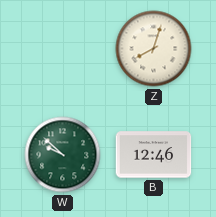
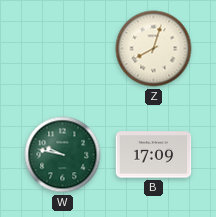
W: 9:52 -> 9:47
B: 12:46 -> 17:09
